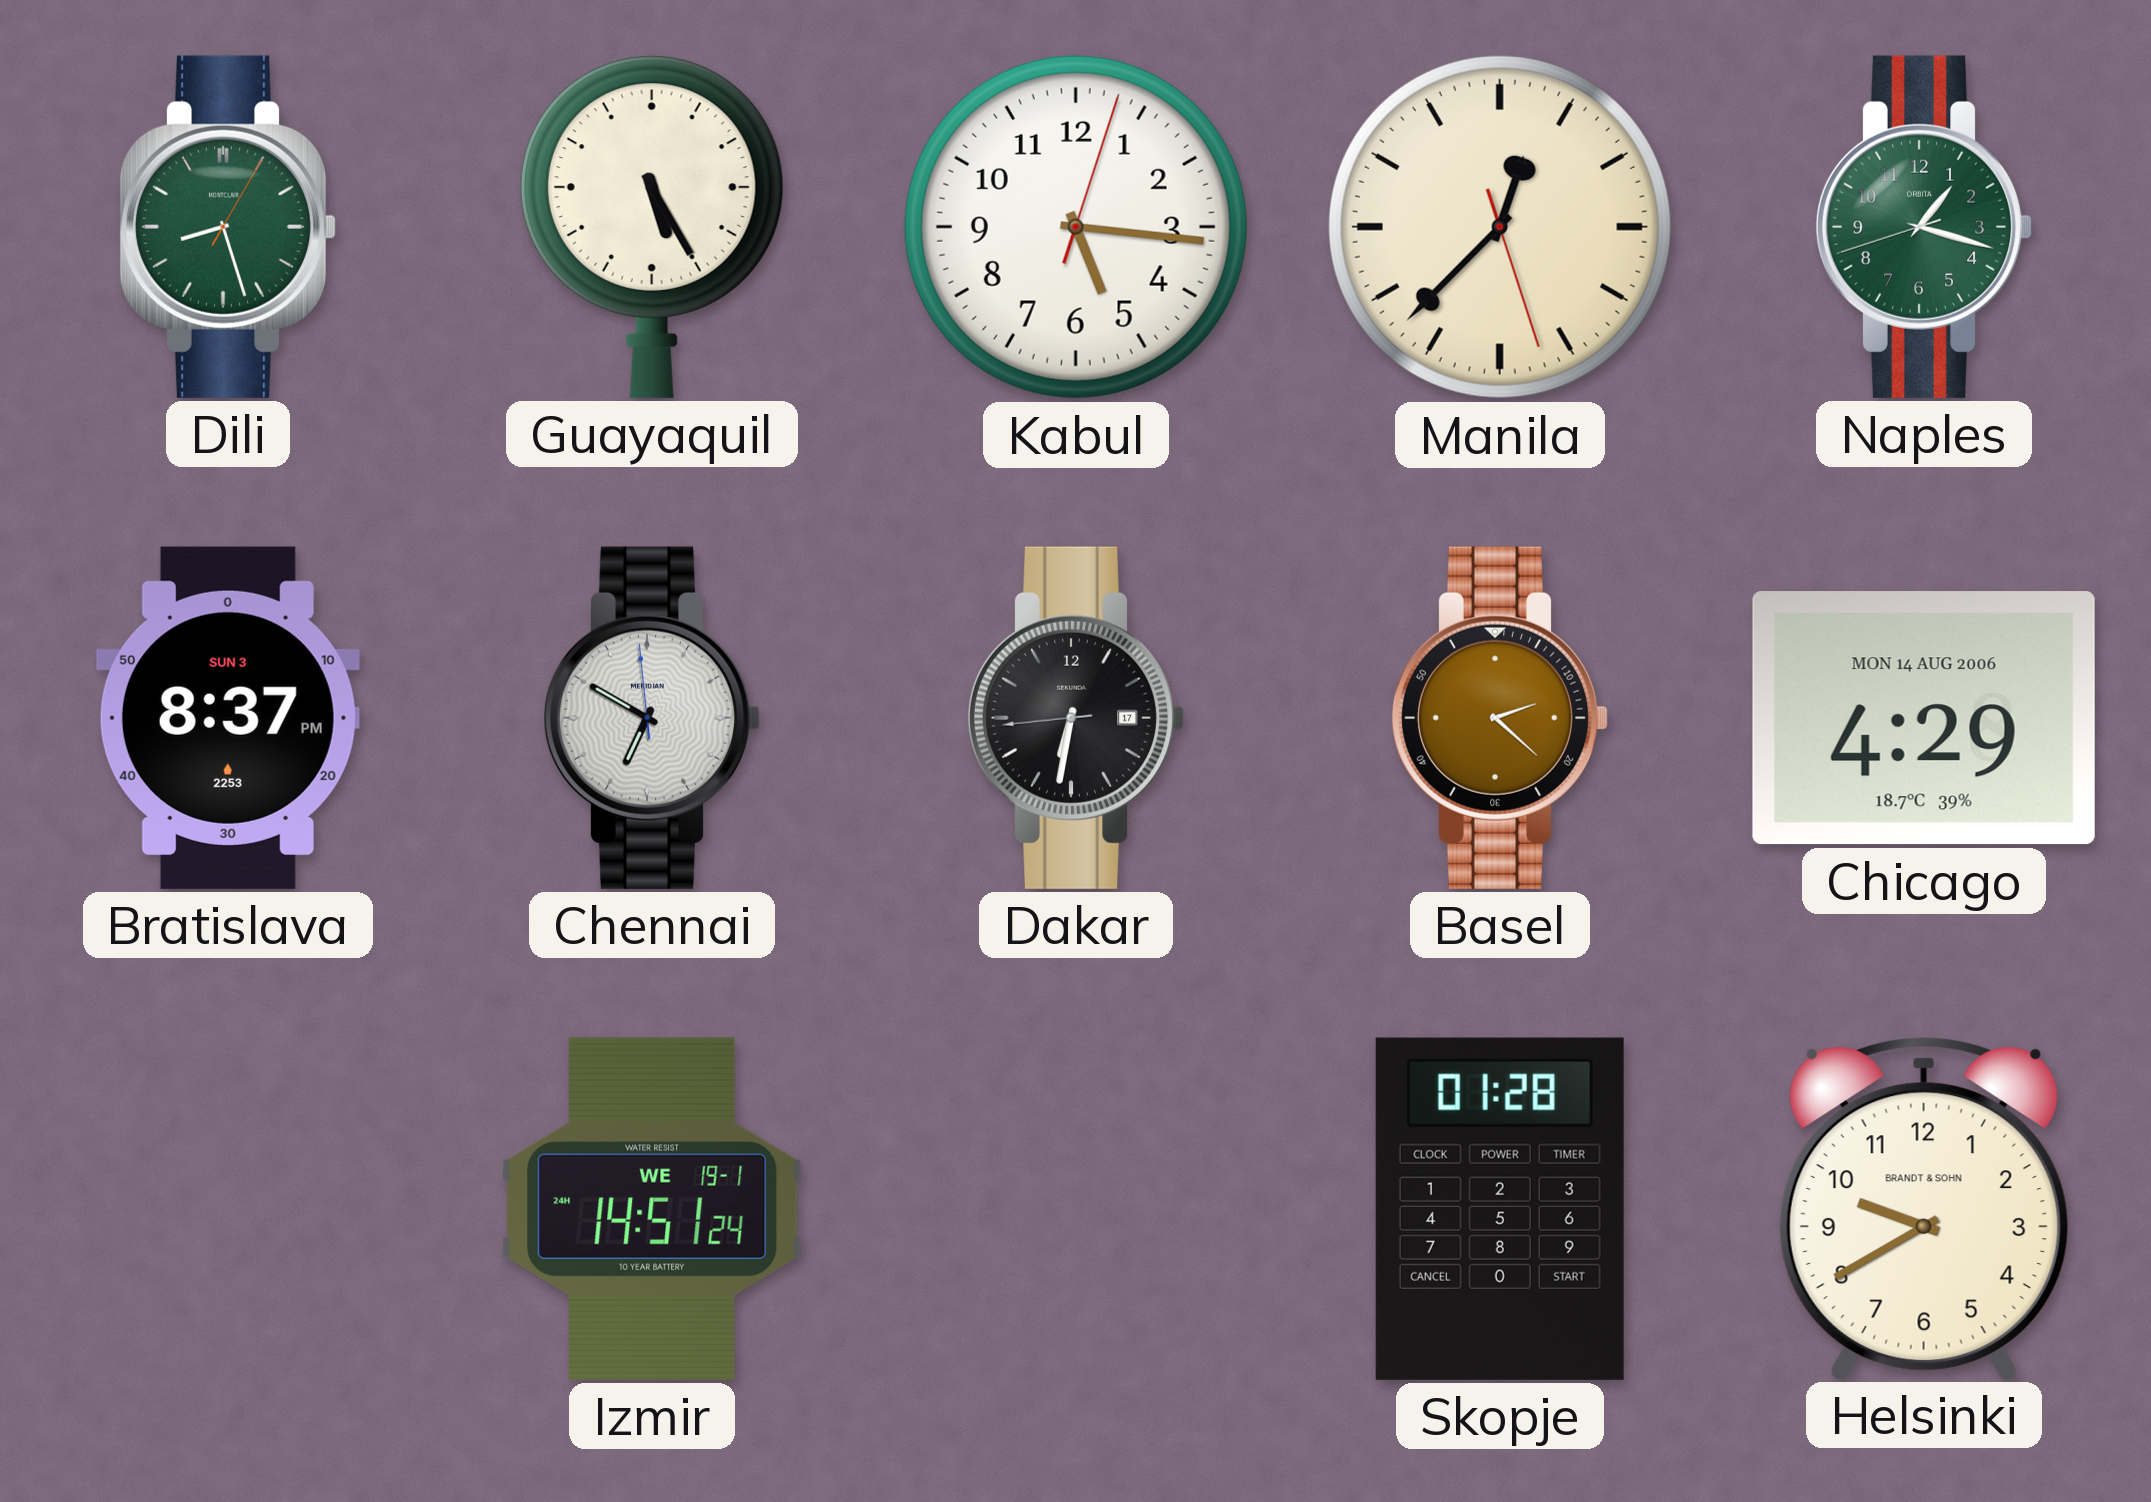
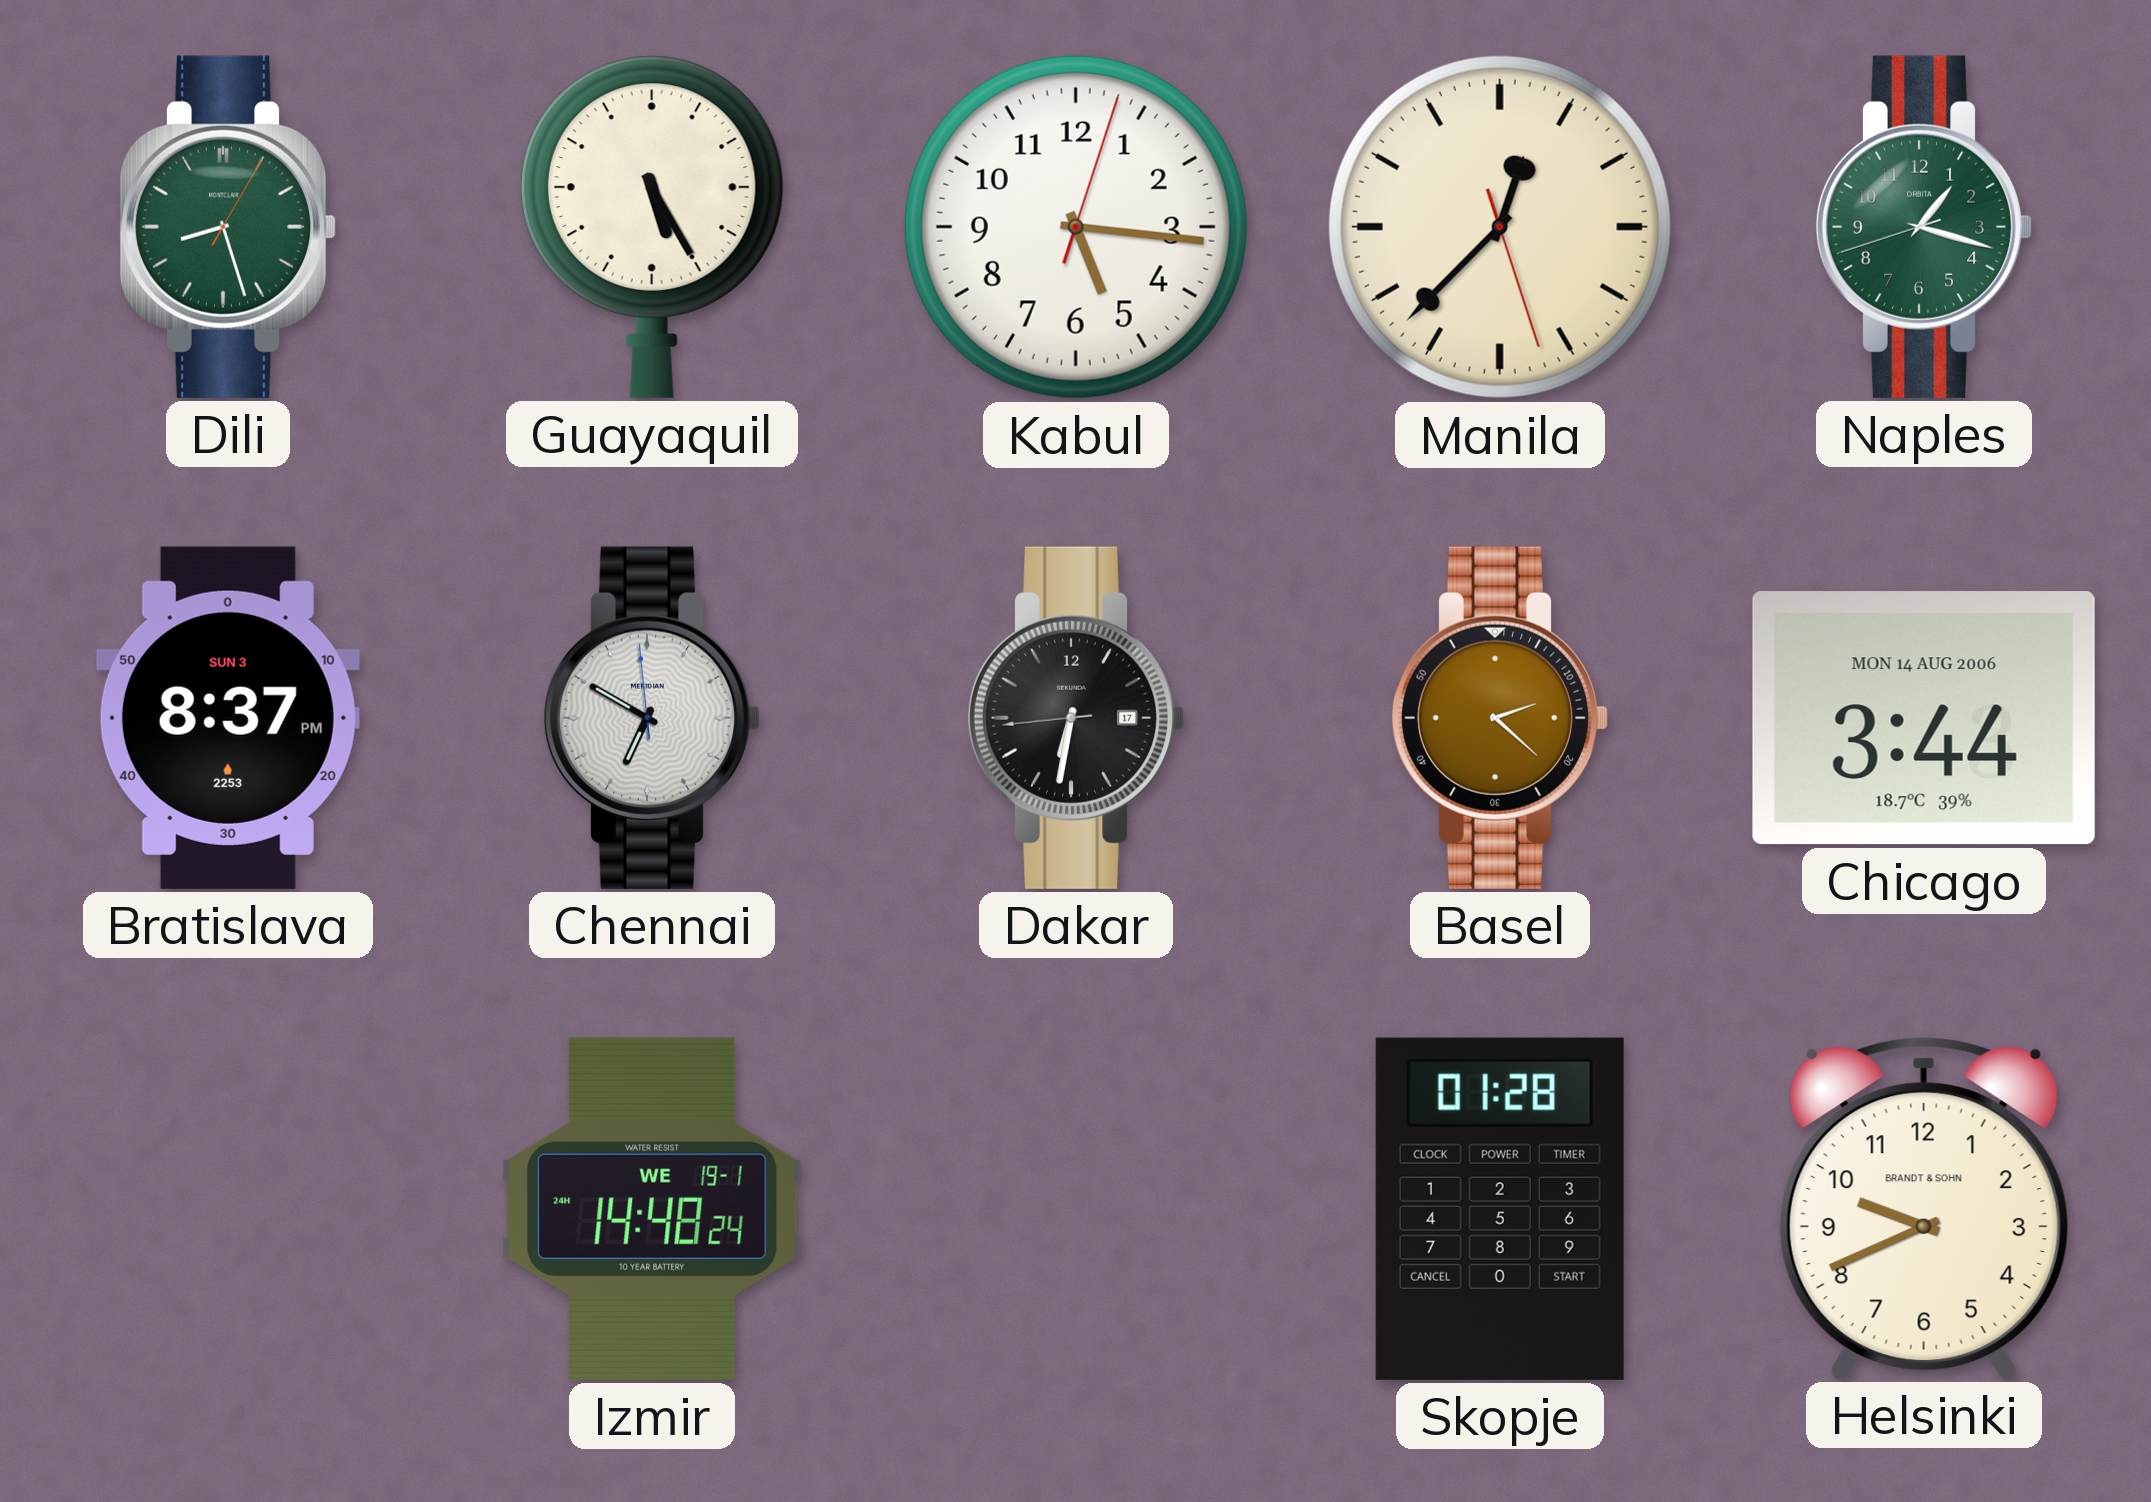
Chicago: 4:29 -> 3:44
Izmir: 14:51 -> 14:48
Helsinki: 9:40 -> 9:41
